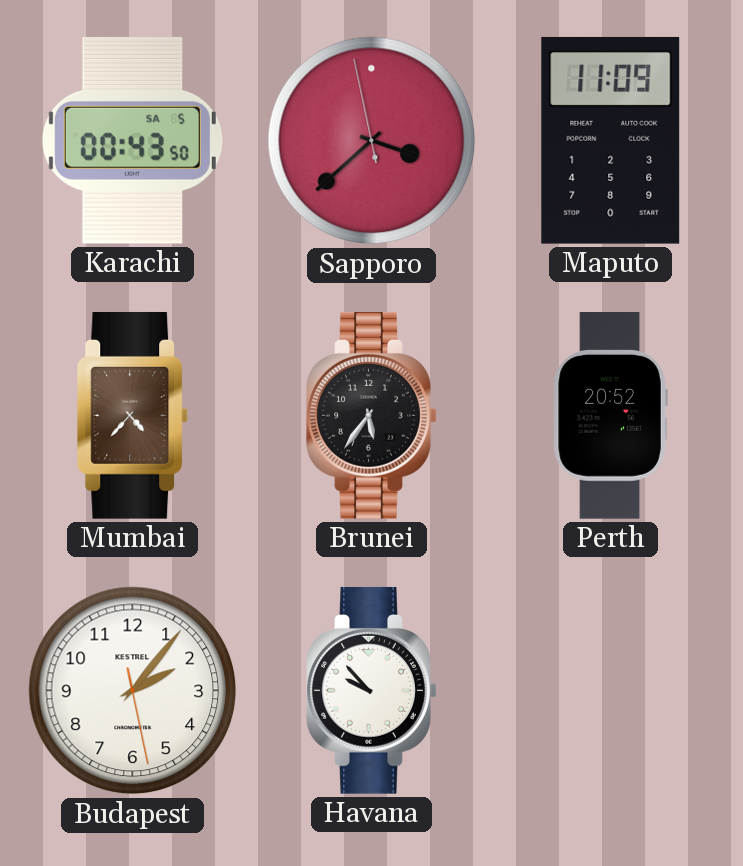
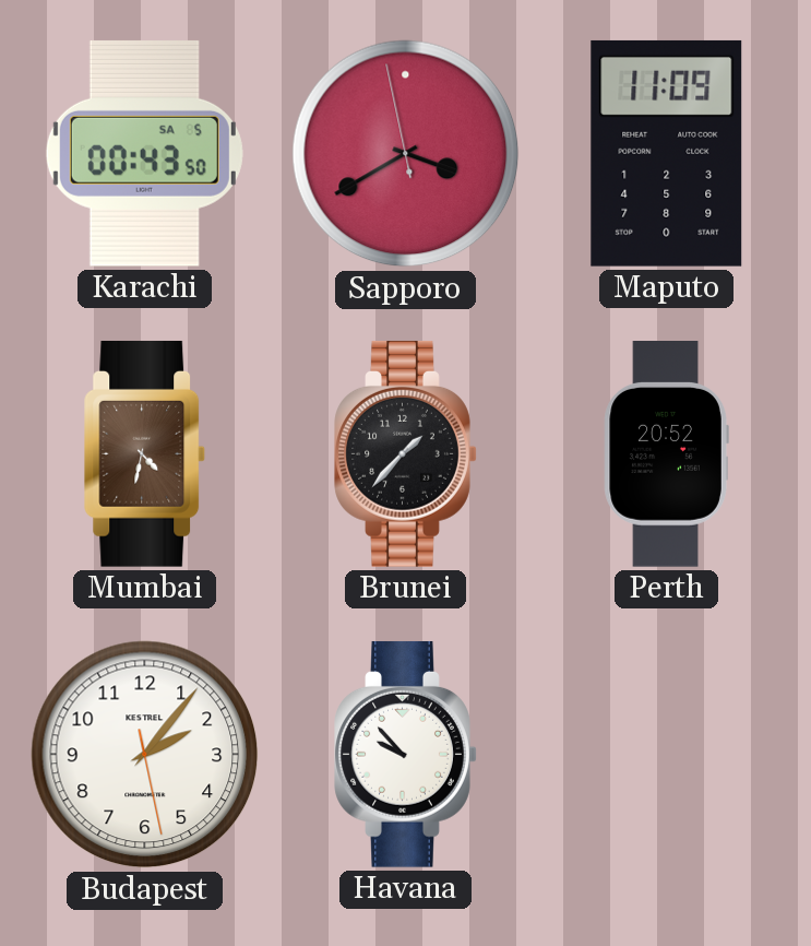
Sapporo: 3:37 -> 3:39
Mumbai: 4:37 -> 4:32
Brunei: 5:36 -> 1:37
